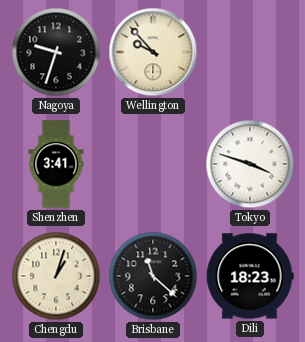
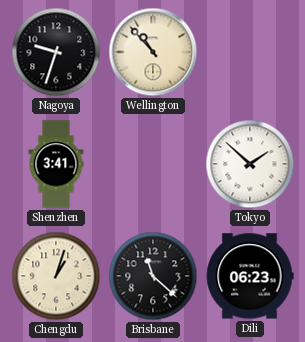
Wellington: 9:53 -> 10:53
Tokyo: 3:48 -> 1:52
Dili: 18:23 -> 06:23
